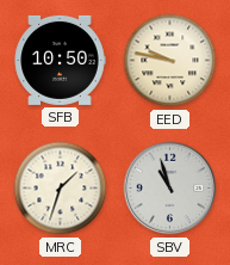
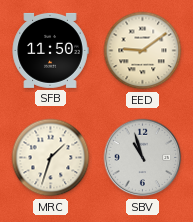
SFB: 10:50 -> 11:50
EED: 9:47 -> 9:09
